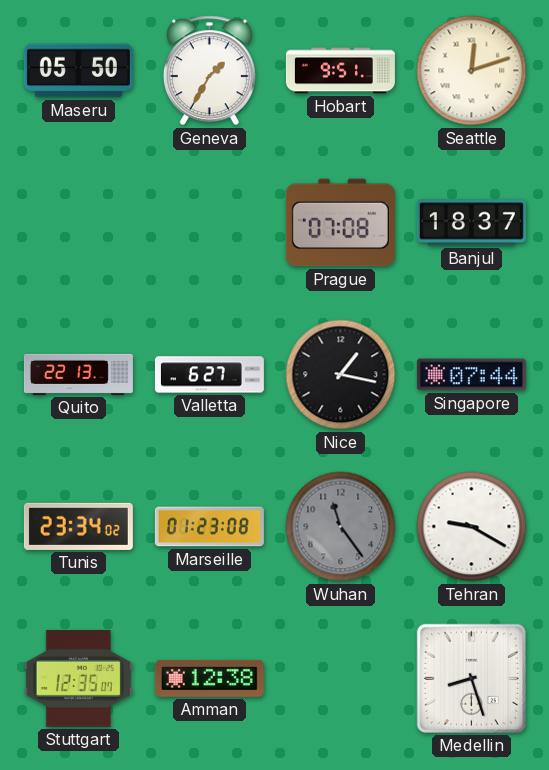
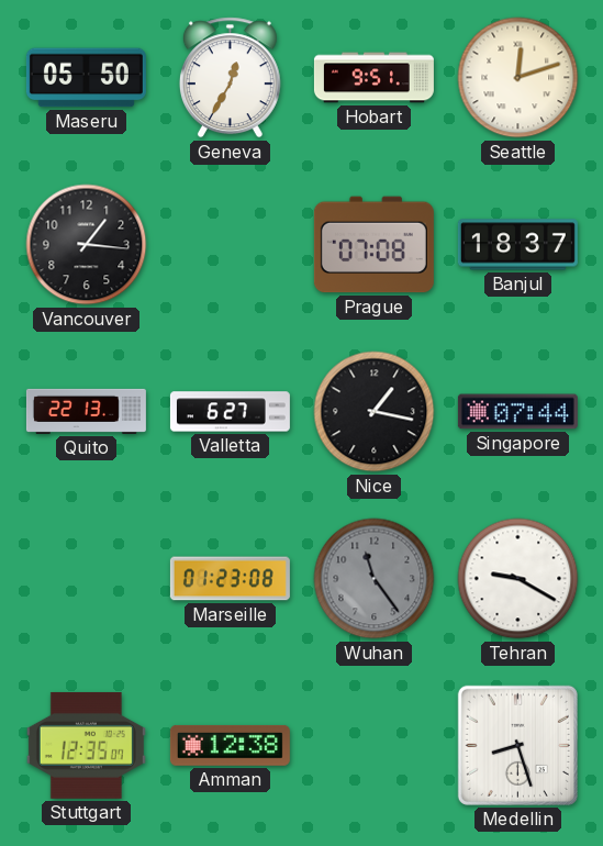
Geneva: 1:35 -> 12:35
Vancouver: none -> 1:16
Tunis: 23:34 -> none
